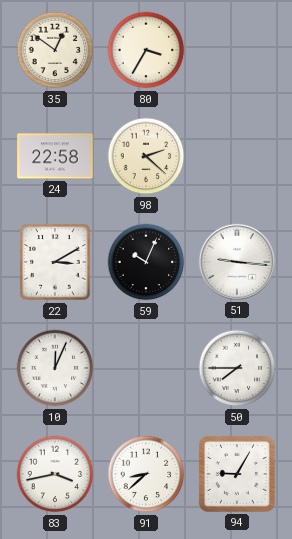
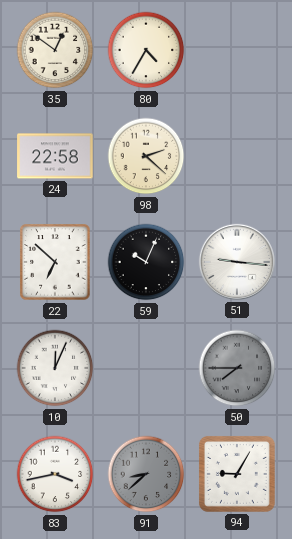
80: 3:35 -> 4:35
22: 3:10 -> 6:52
50 dial: white -> grey
91 dial: white -> grey
